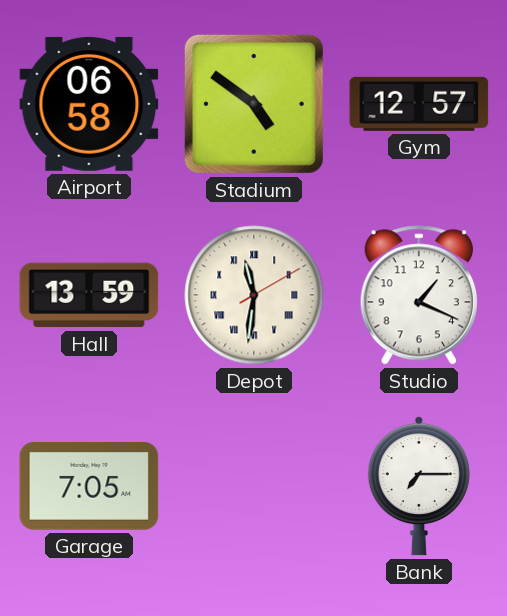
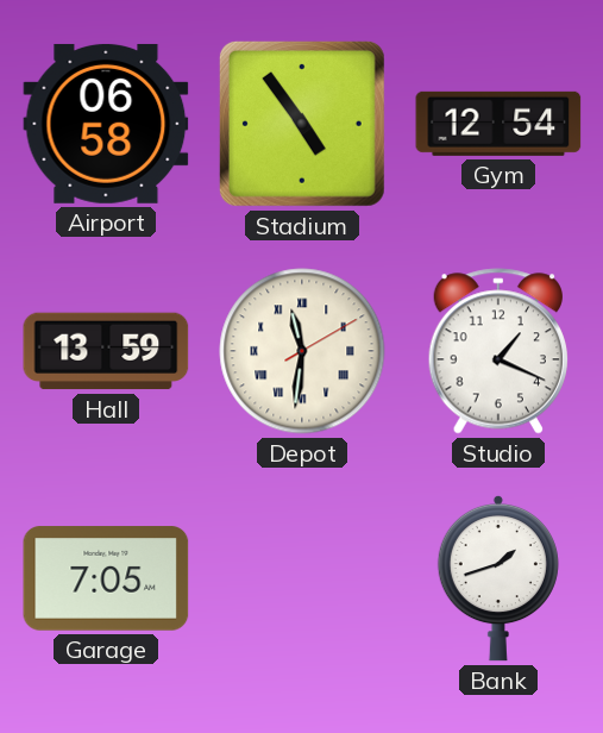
Stadium: 4:51 -> 4:54
Gym: 12:57 -> 12:54
Bank: 7:15 -> 1:42
